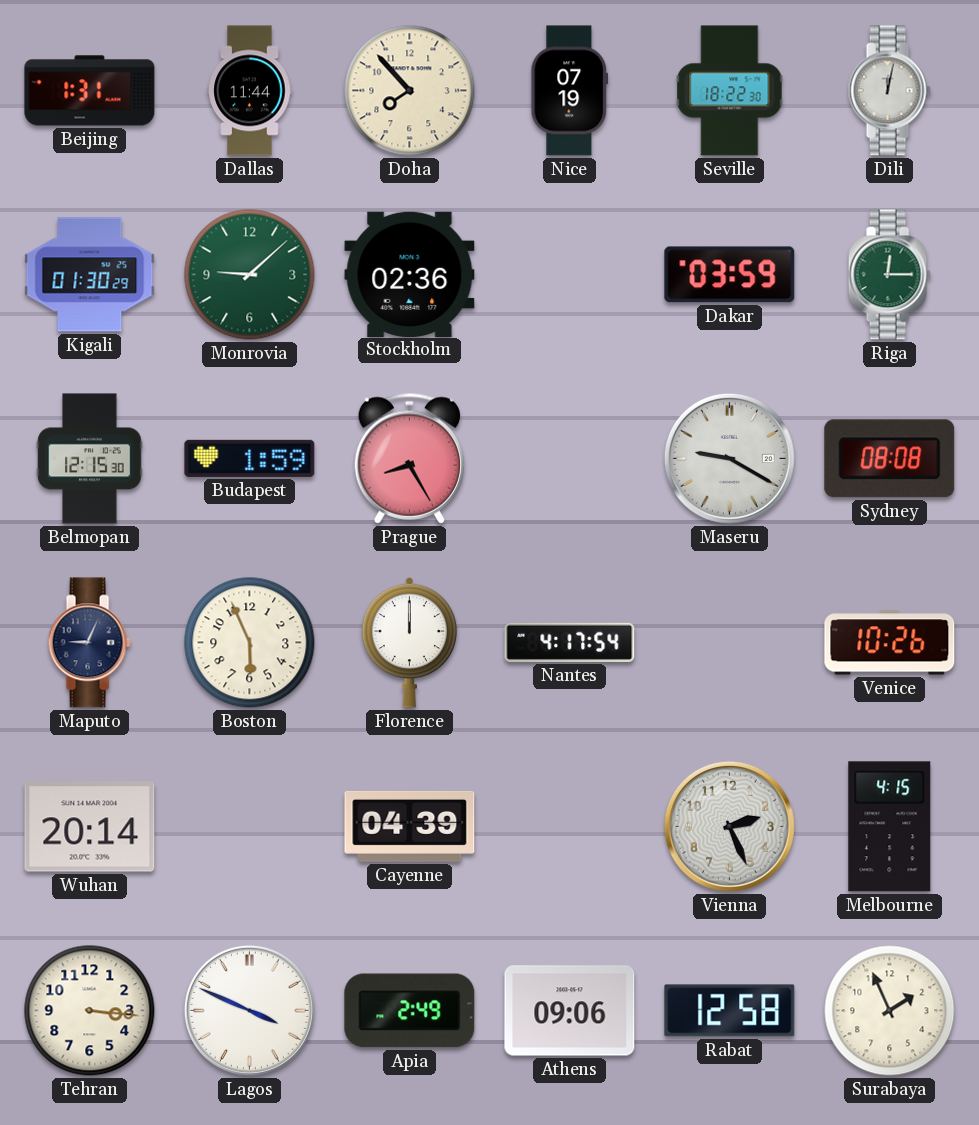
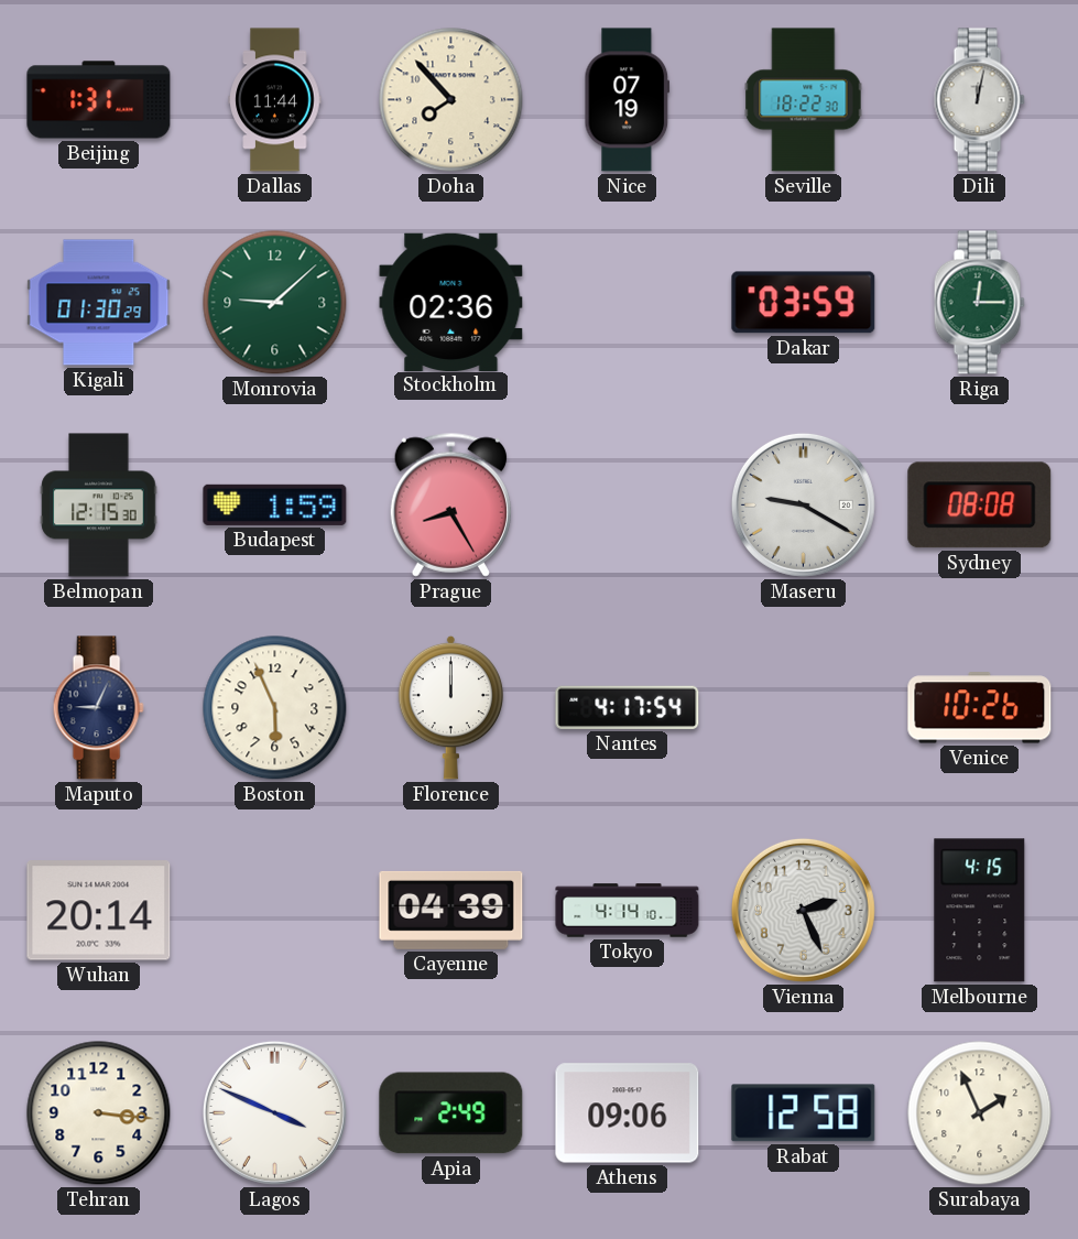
Tokyo: none -> 4:14
